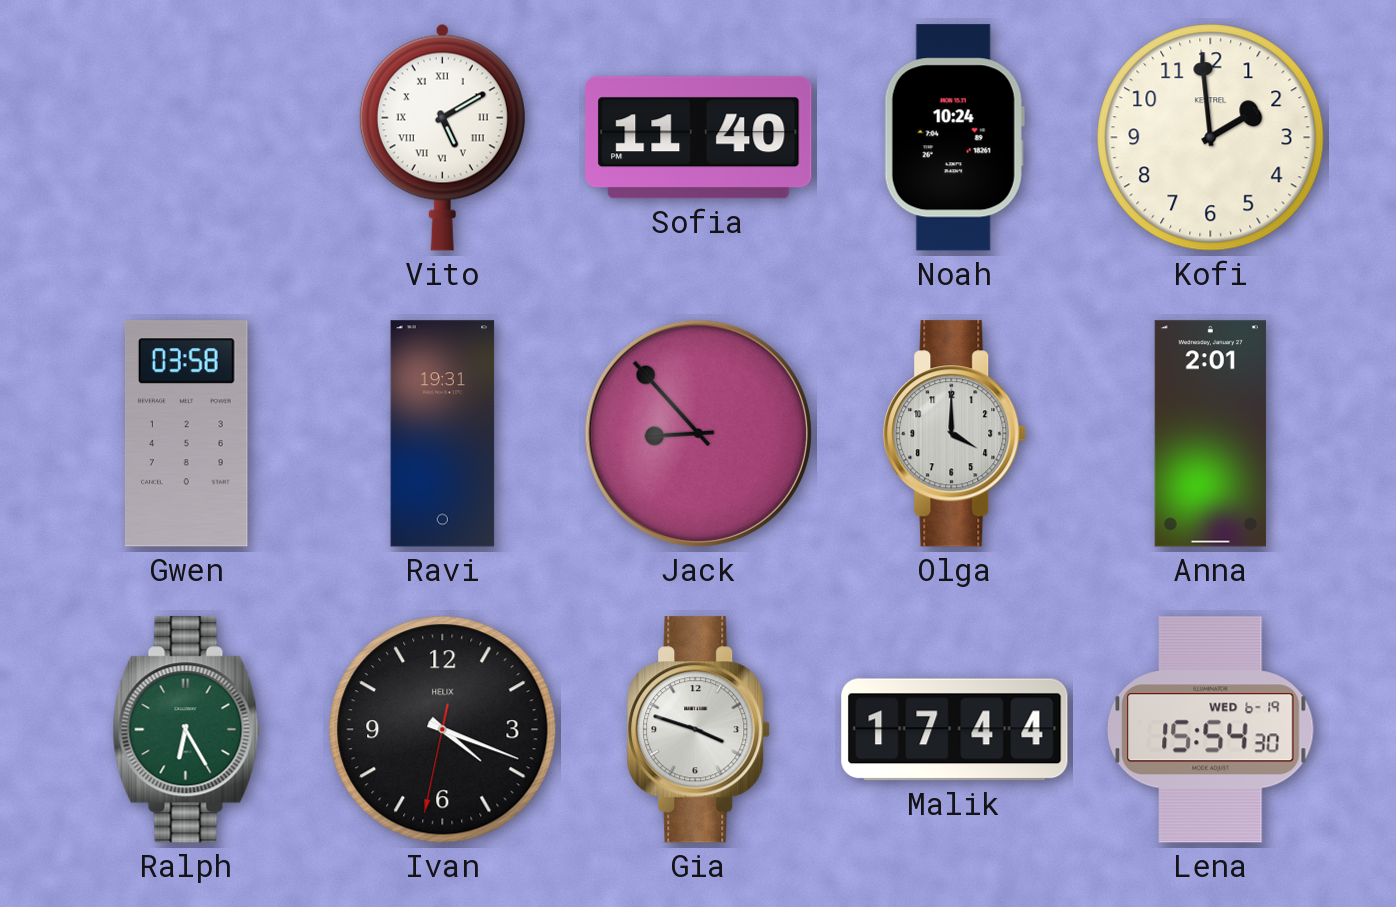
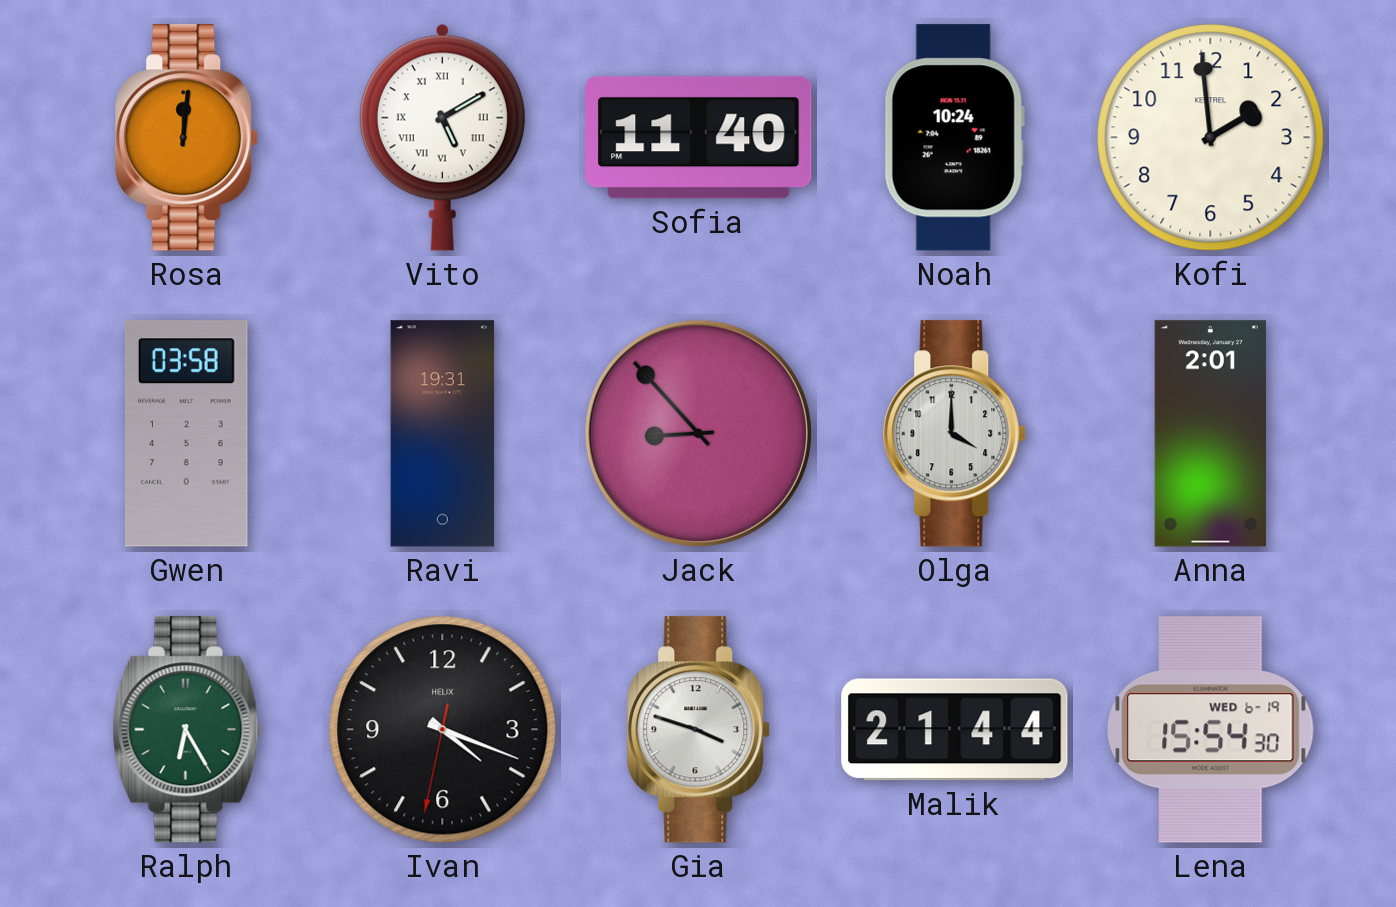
Rosa: none -> 12:01
Malik: 17:44 -> 21:44
